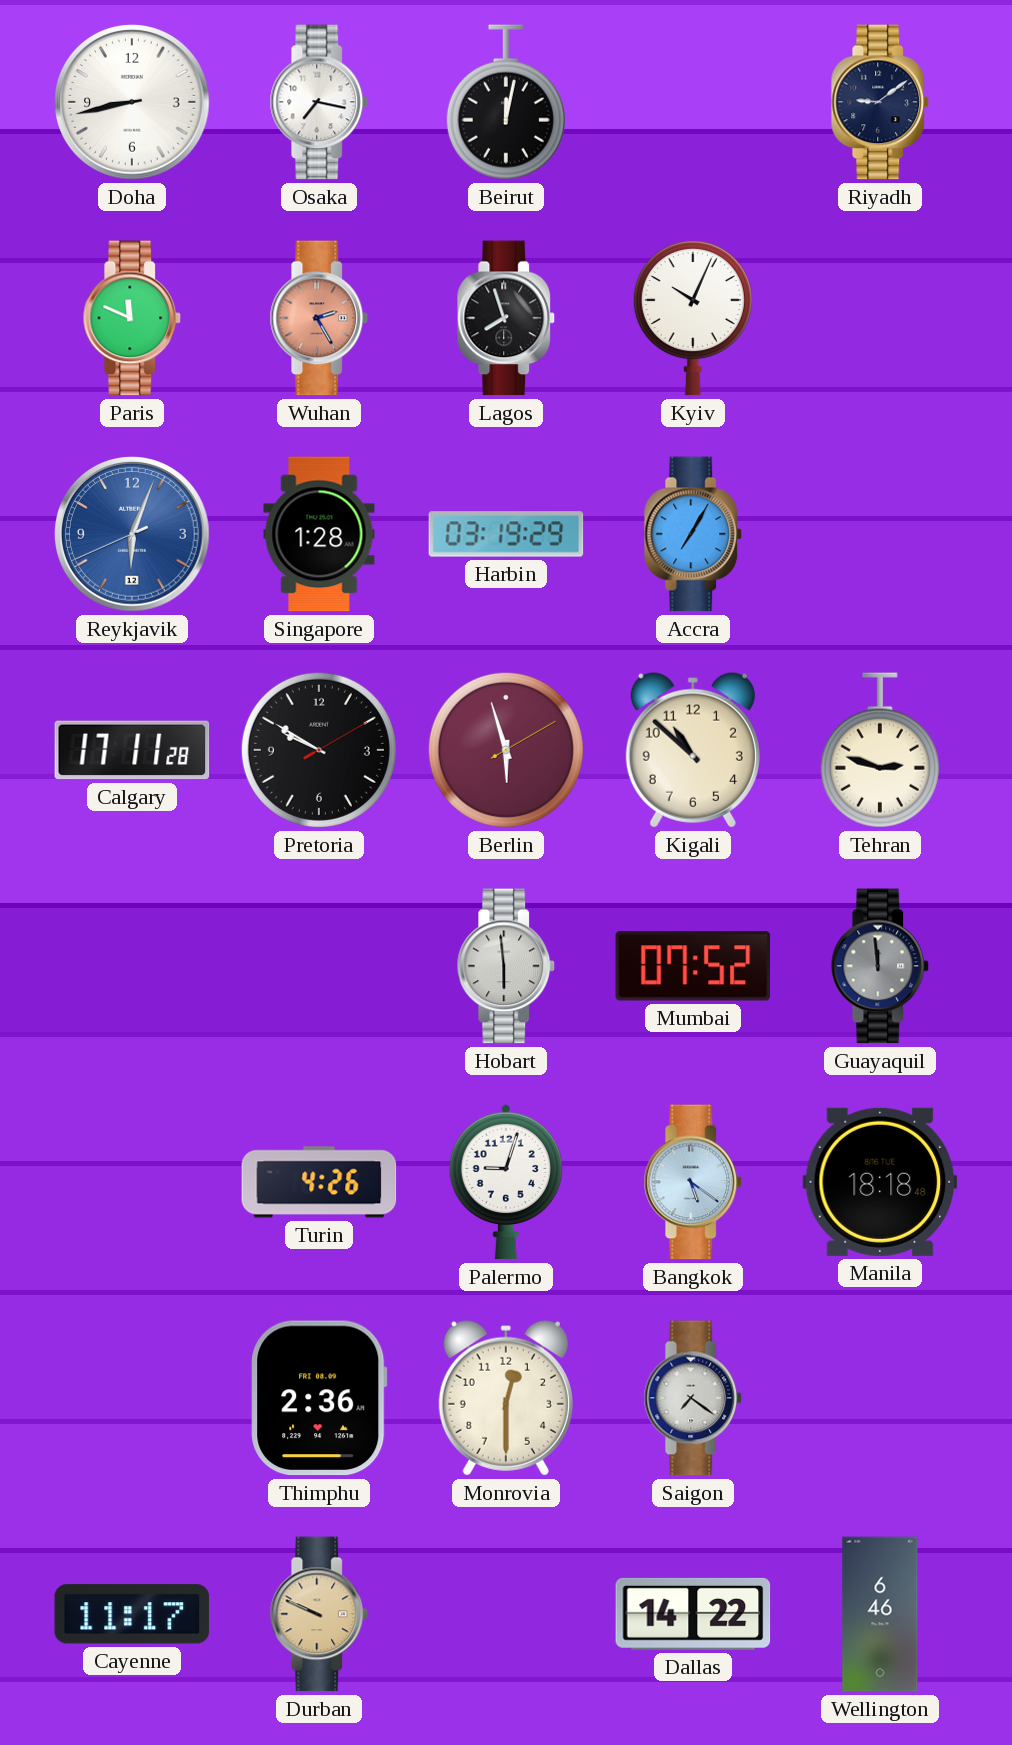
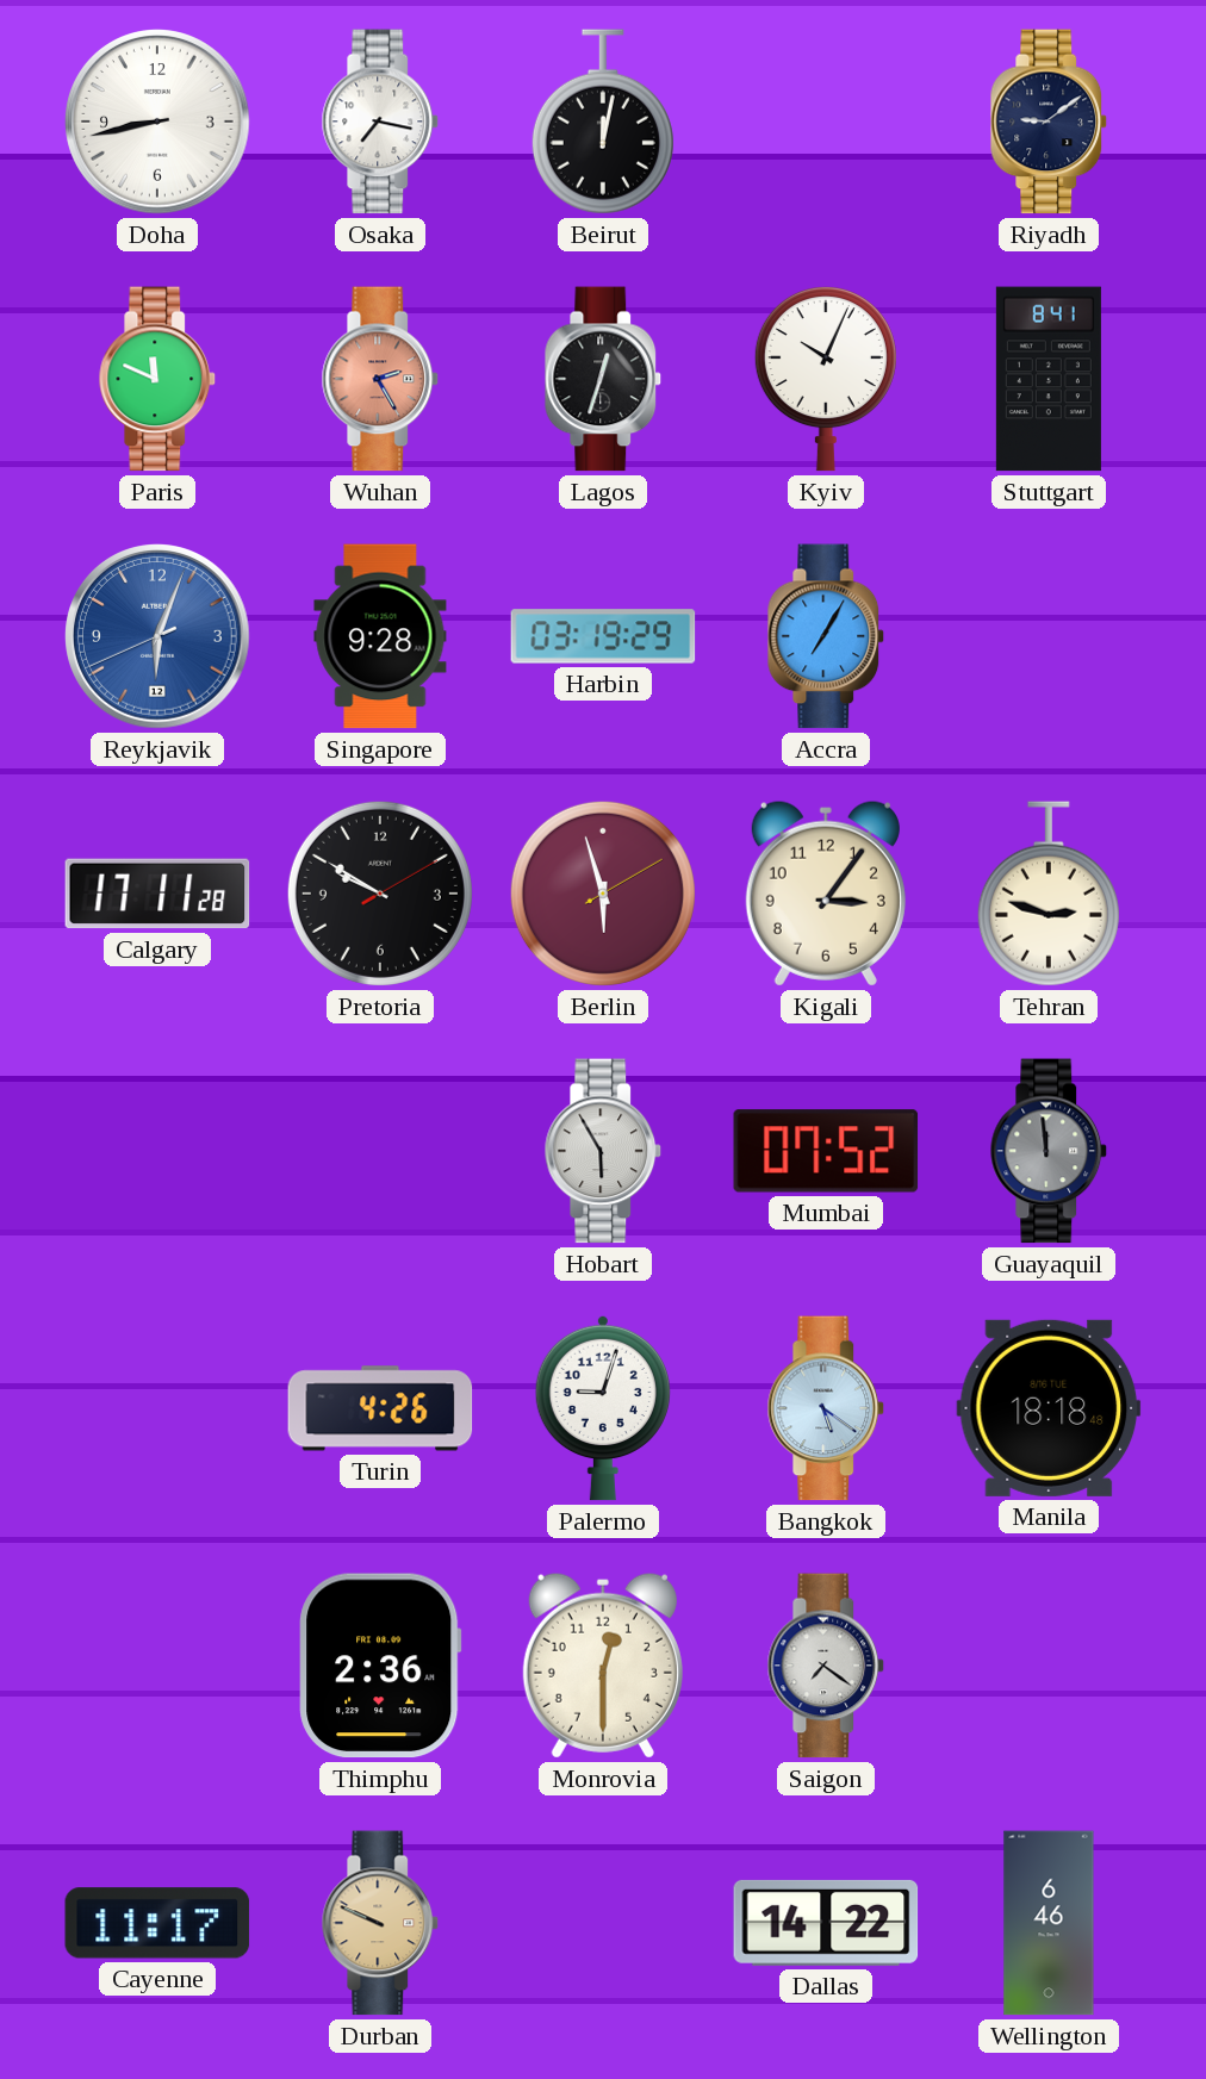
Lagos: 7:57 -> 12:33
Stuttgart: none -> 8:41
Singapore: 1:28 -> 9:28
Kigali: 10:52 -> 3:06
Hobart: 5:59 -> 5:55
